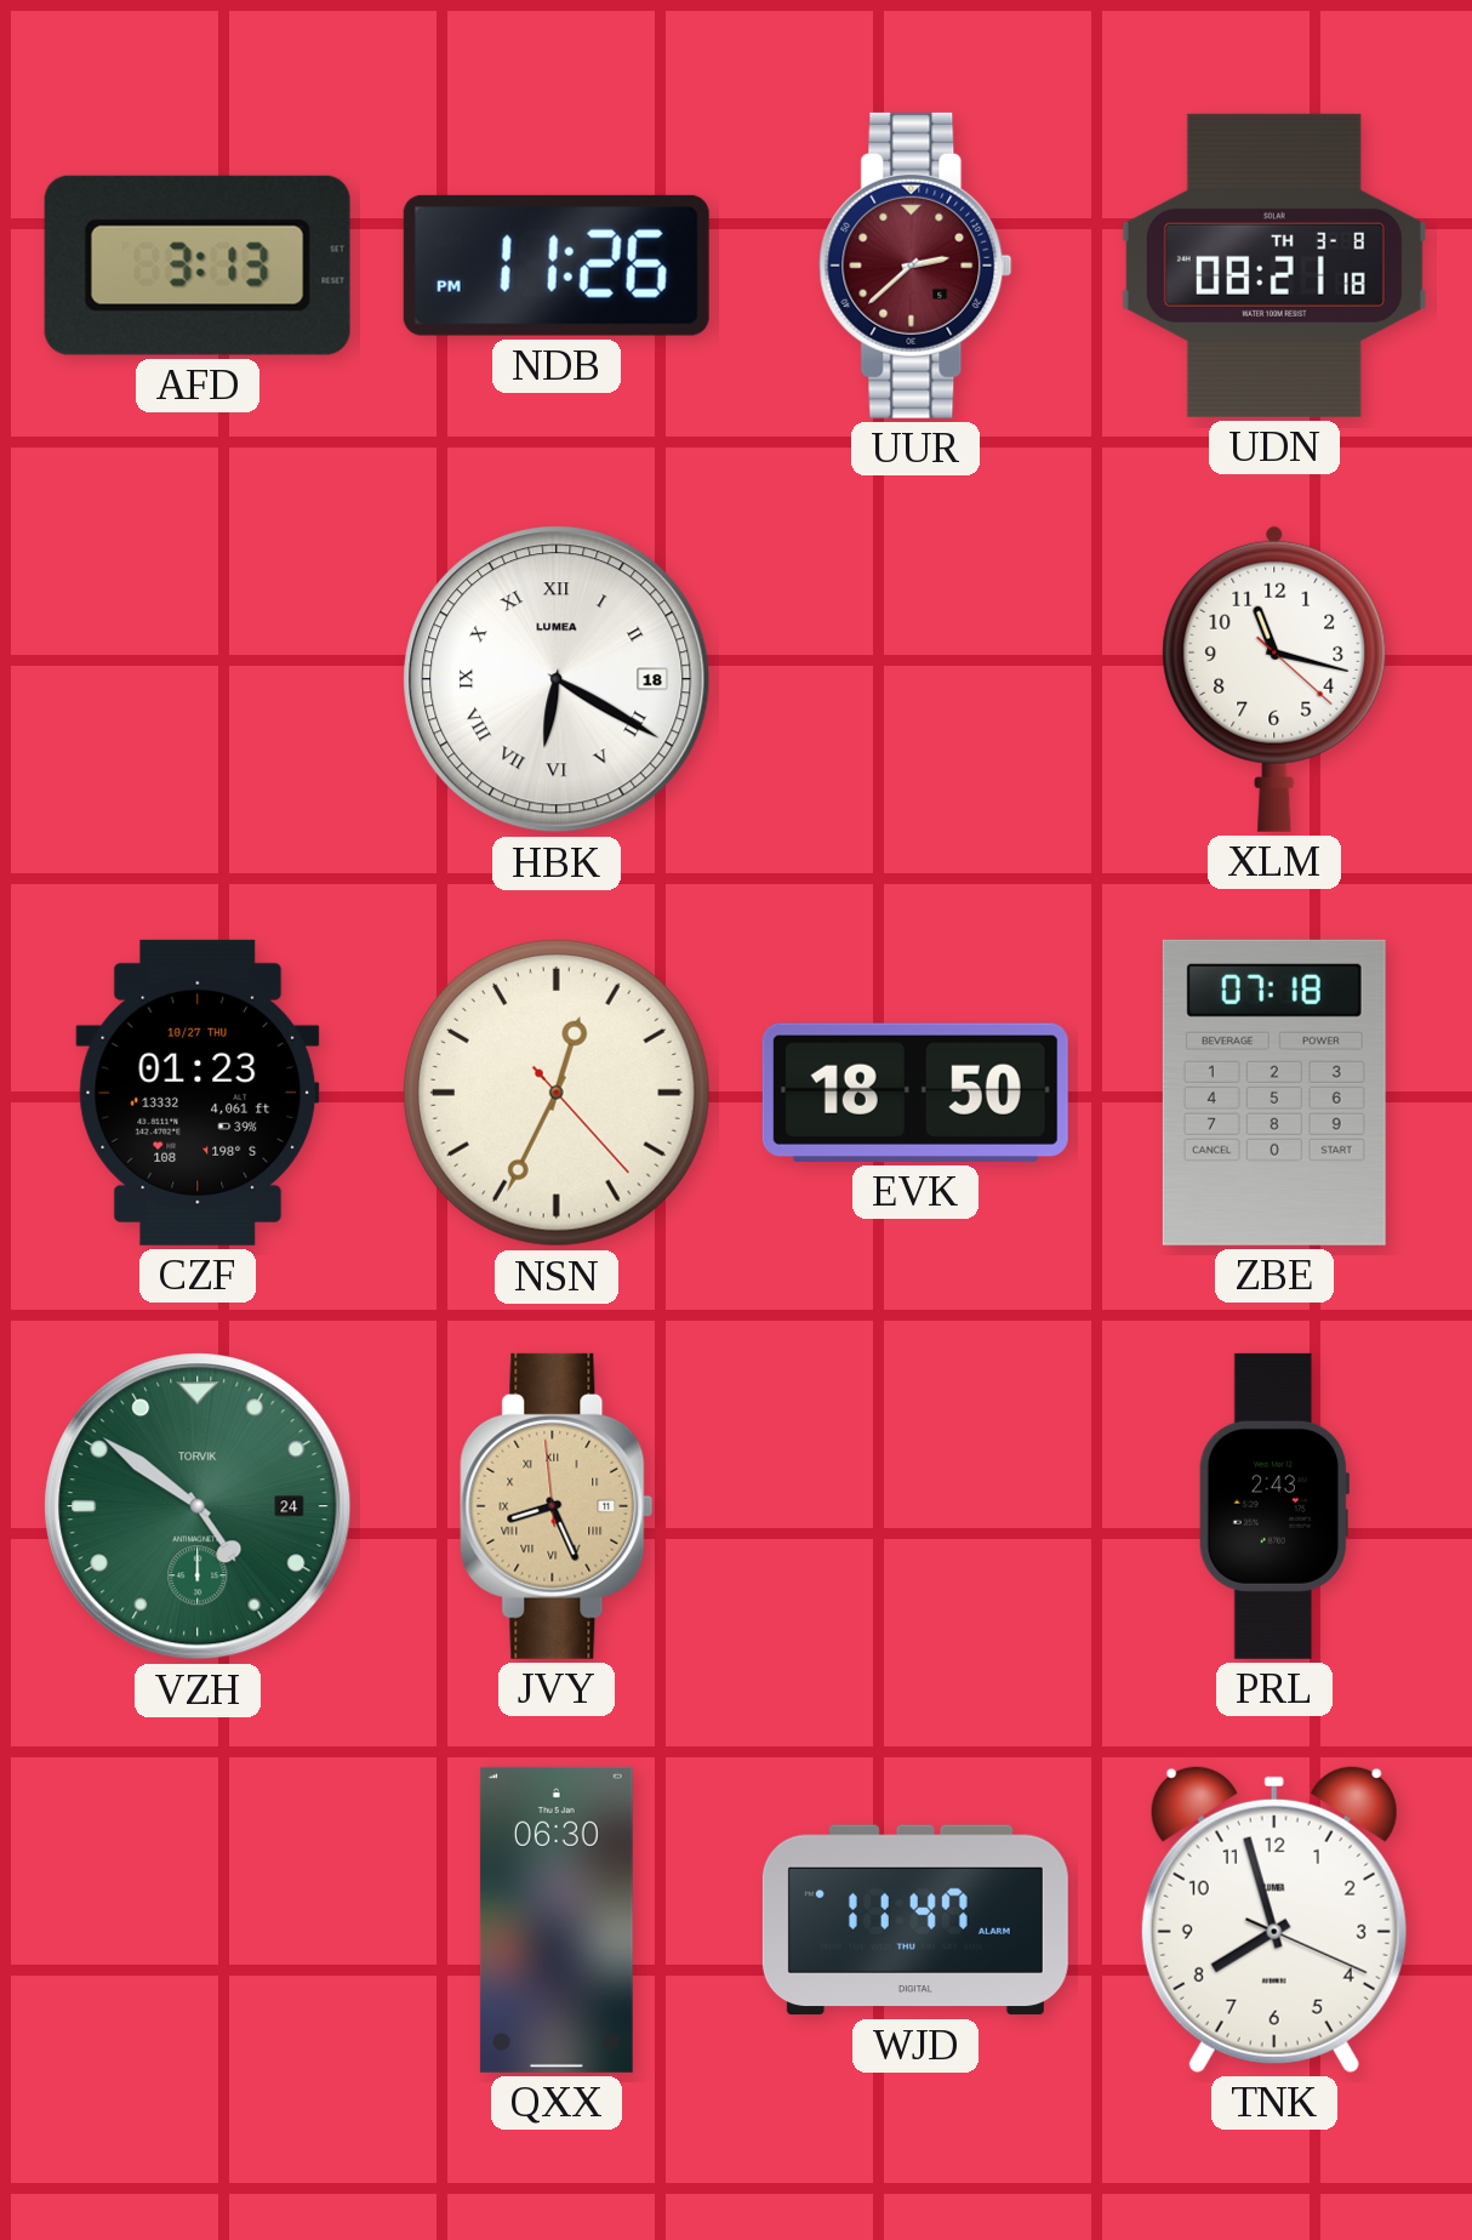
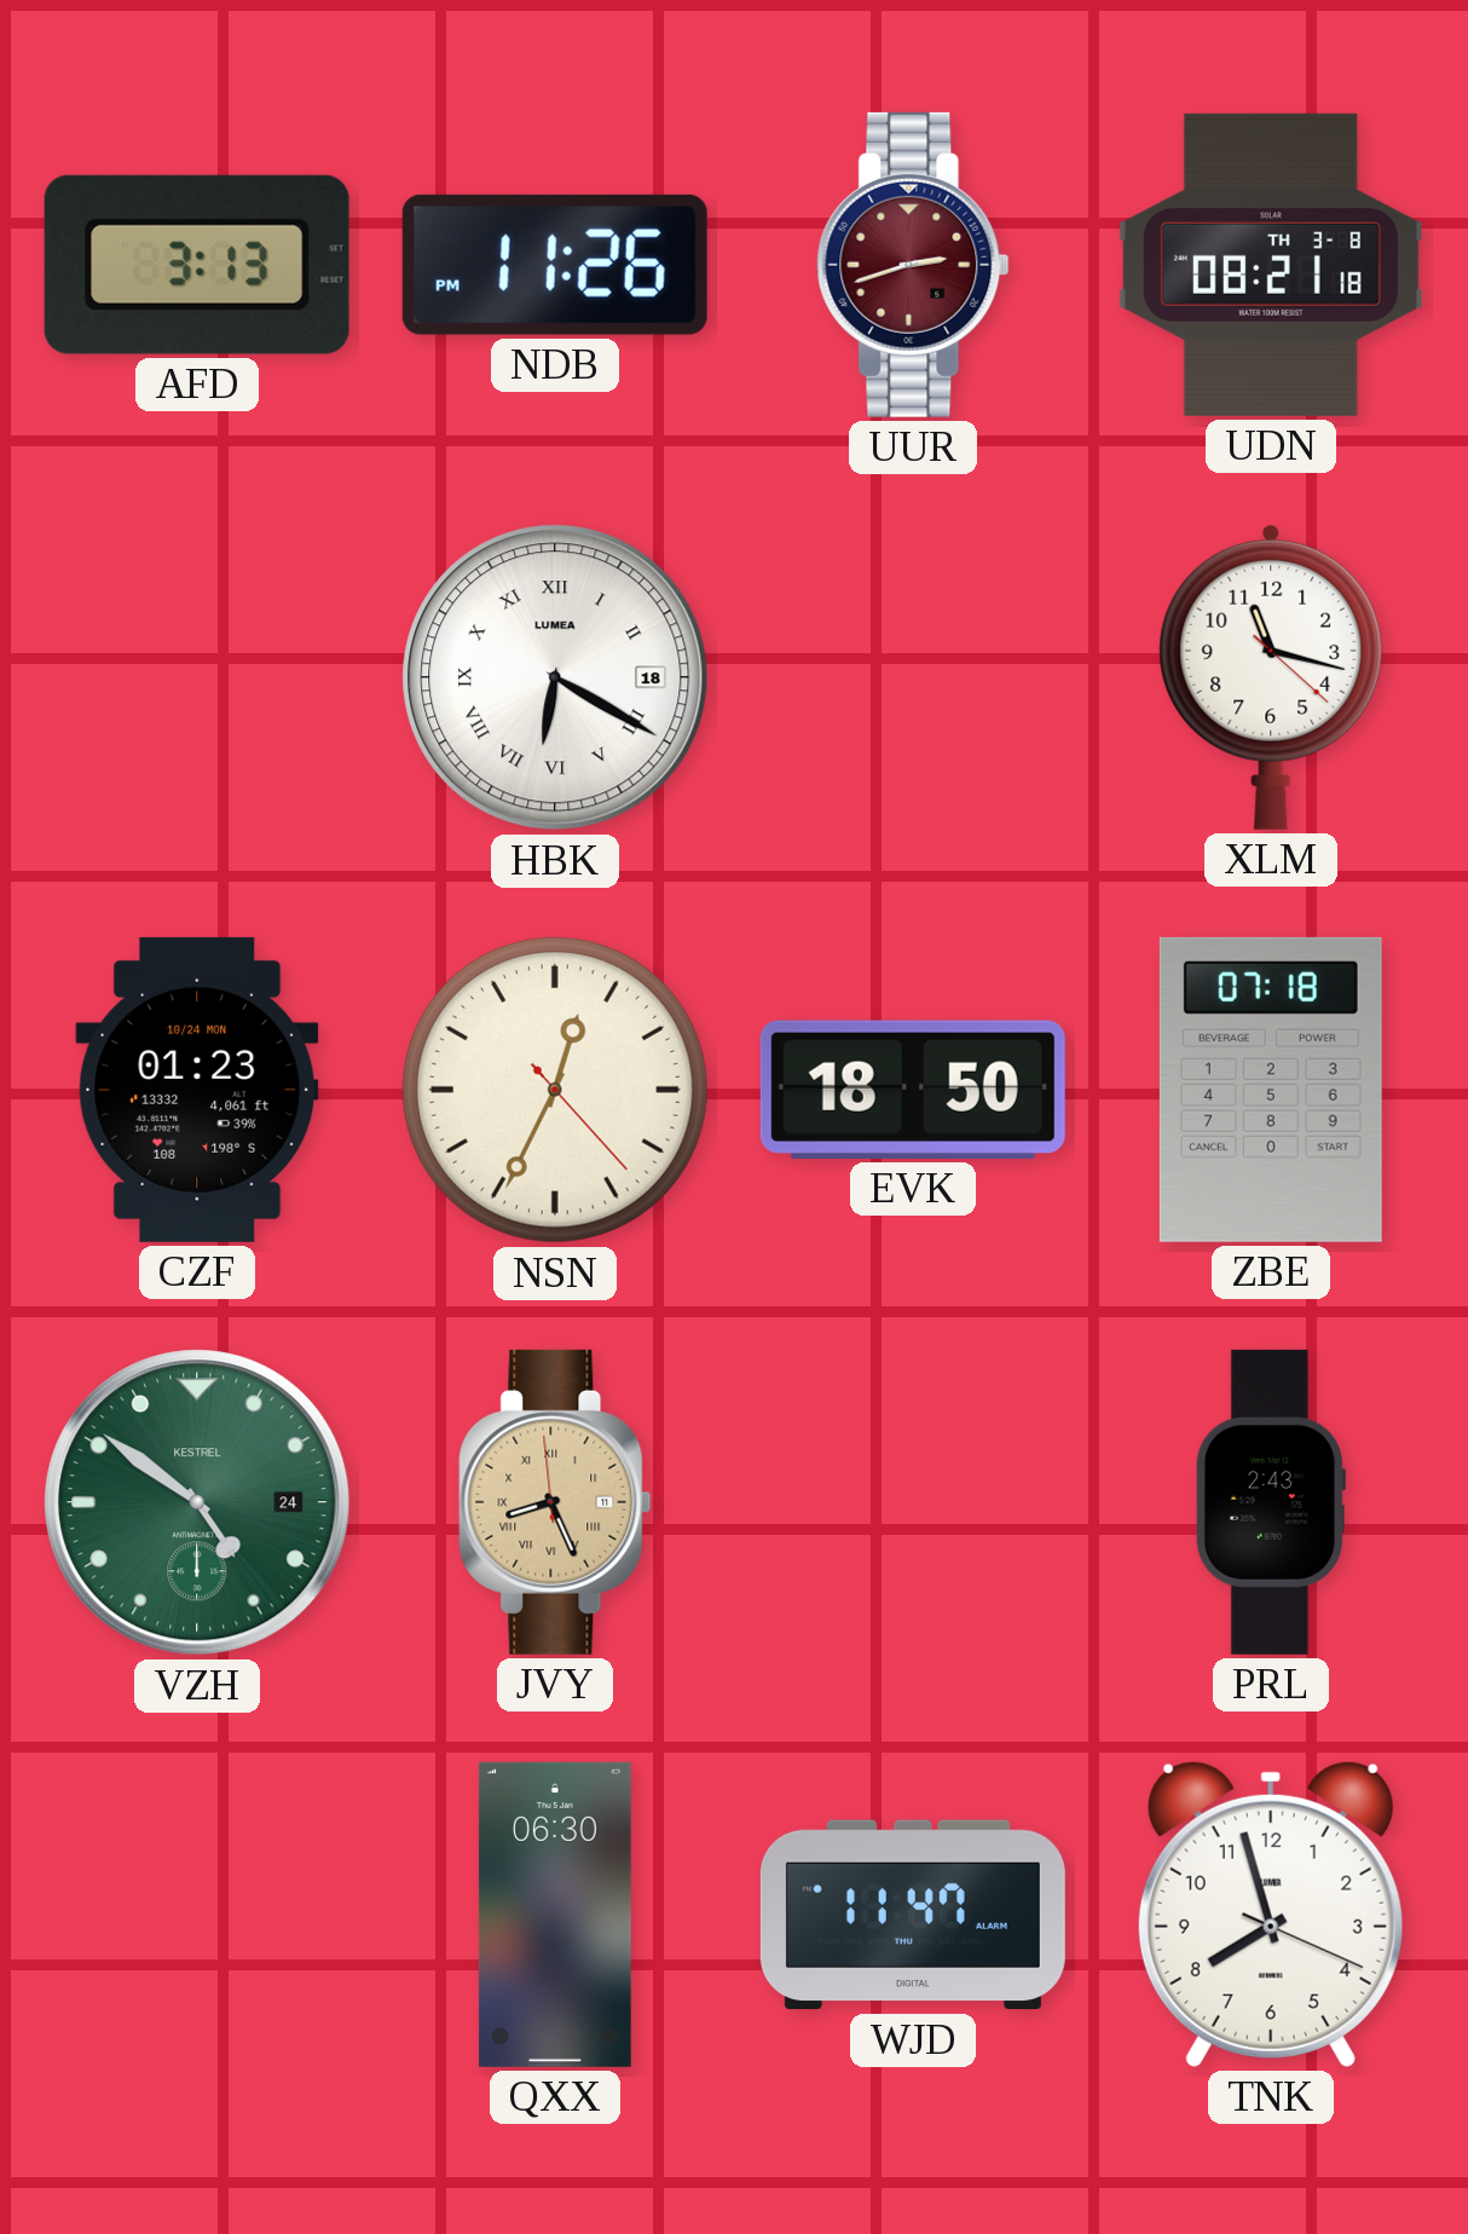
UUR: 2:38 -> 2:42
CZF date: 10/27 THU -> 10/24 MON
VZH brand: TORVIK -> KESTREL
